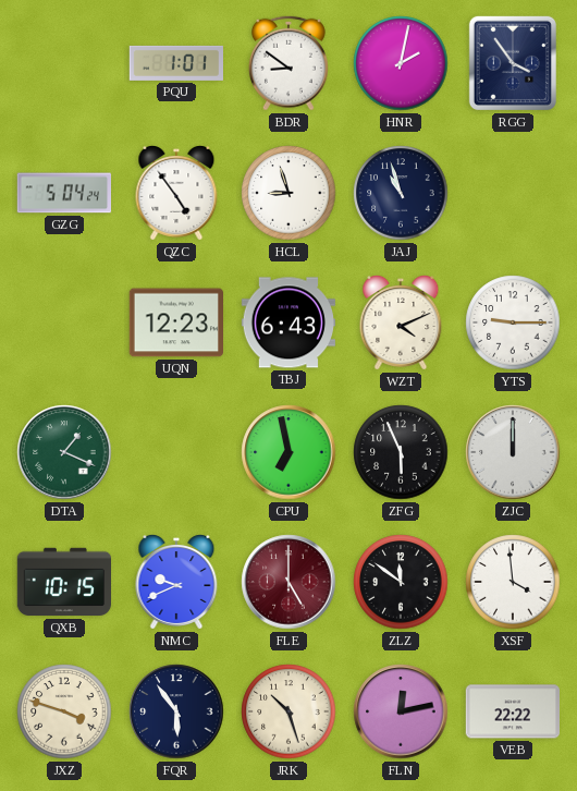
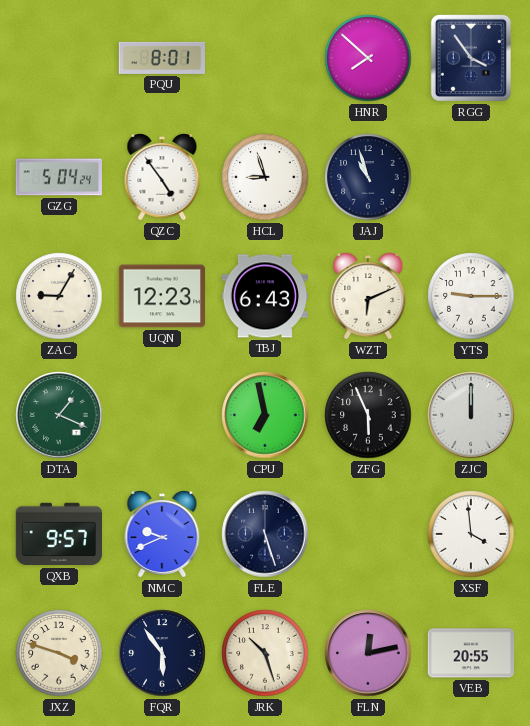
PQU: 1:01 -> 8:01
BDR: 8:51 -> none
HNR: 2:02 -> 7:52
ZAC: none -> 9:05
WZT: 4:11 -> 6:11
QXB: 10:15 -> 9:57
FLE: 5:00 -> 5:27
FLE dial: burgundy -> navy
ZLZ: 11:51 -> none
VEB: 22:22 -> 20:55
